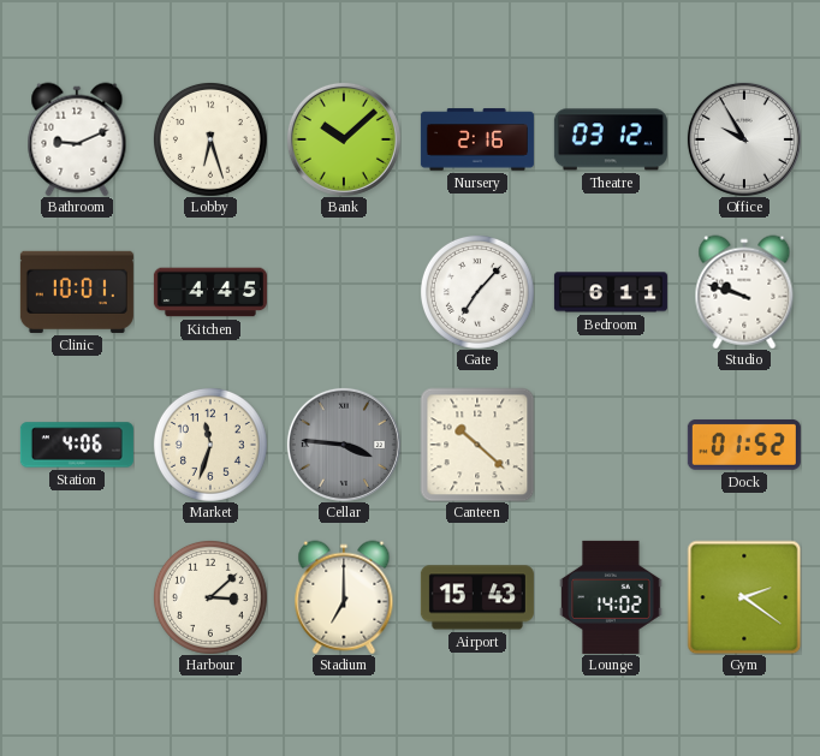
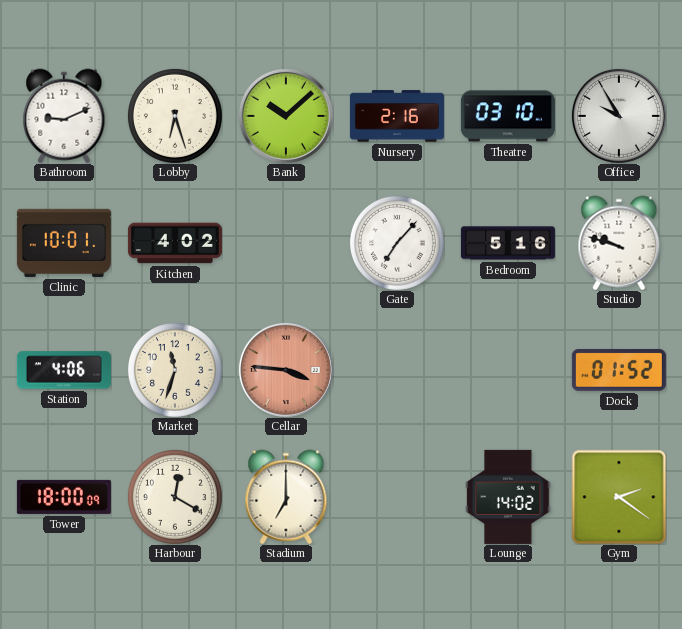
Theatre: 03:12 -> 03:10
Kitchen: 4:45 -> 4:02
Bedroom: 6:11 -> 5:16
Cellar dial: grey -> salmon
Canteen: 10:22 -> none
Tower: none -> 18:00
Harbour: 3:08 -> 12:20
Airport: 15:43 -> none
